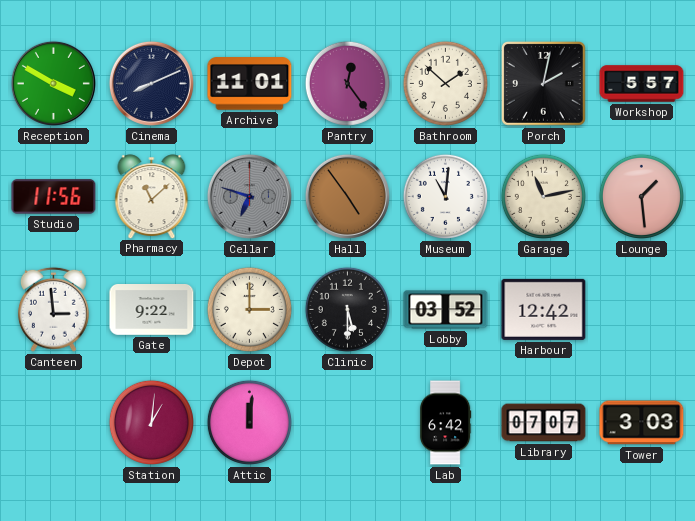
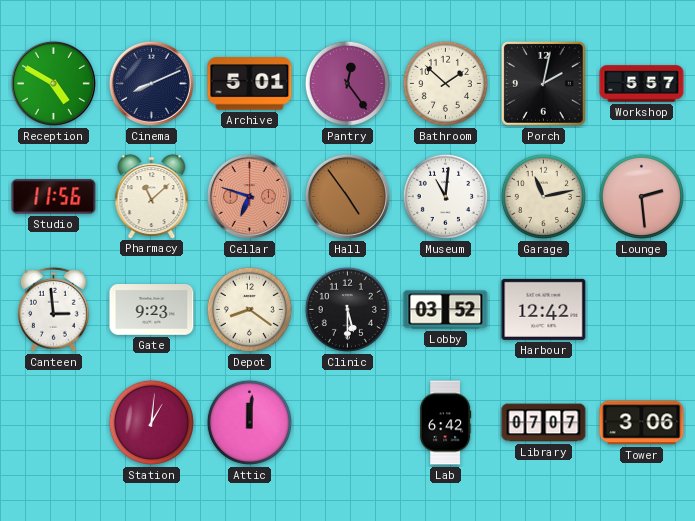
Reception: 3:50 -> 4:50
Archive: 11:01 -> 5:01
Cellar dial: grey -> salmon
Lounge: 1:29 -> 2:29
Gate: 9:22 -> 9:23
Depot: 3:00 -> 8:21
Tower: 3:03 -> 3:06
